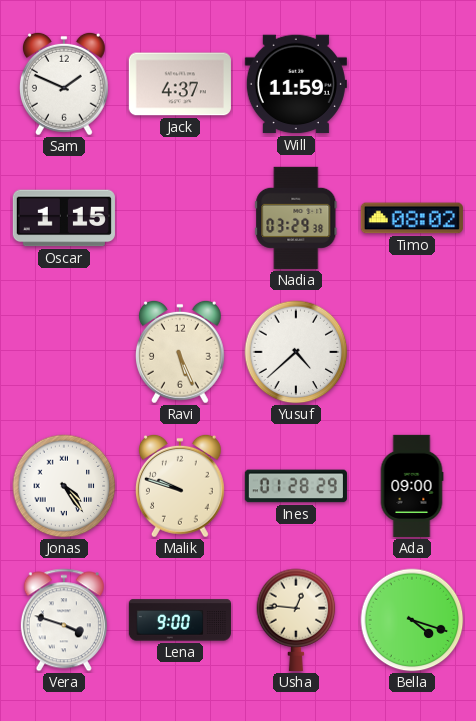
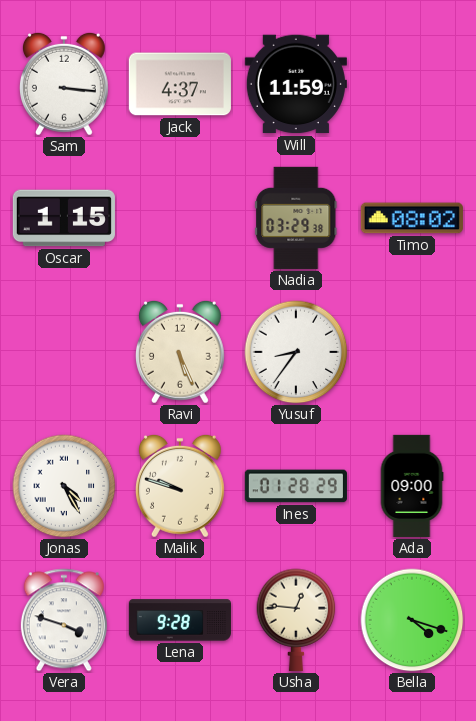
Sam: 1:49 -> 3:16
Yusuf: 4:38 -> 8:36
Jonas: 4:24 -> 4:25
Lena: 9:00 -> 9:28
